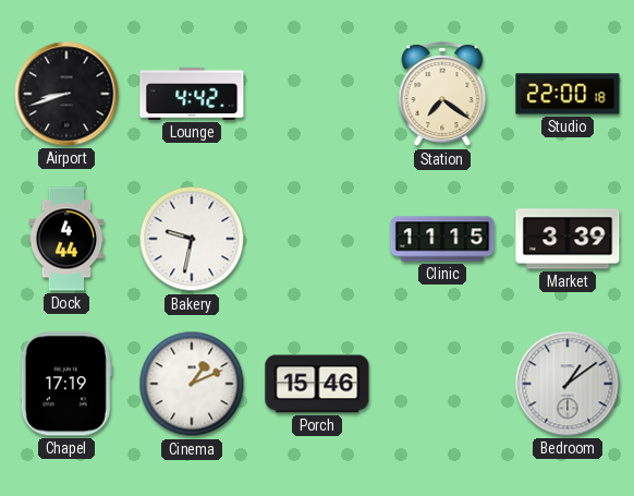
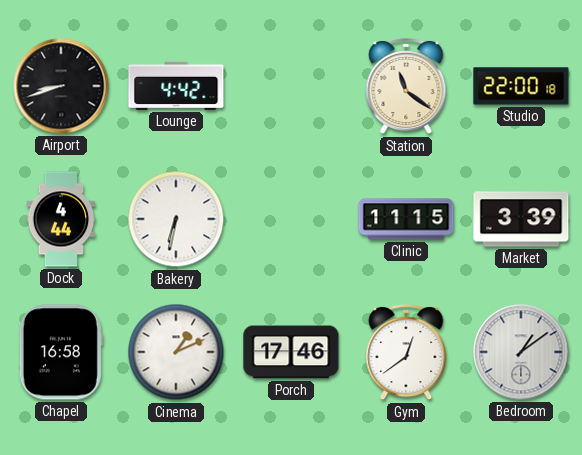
Station: 7:21 -> 11:21
Bakery: 9:32 -> 6:32
Chapel: 17:19 -> 16:58
Porch: 15:46 -> 17:46
Gym: none -> 12:39
